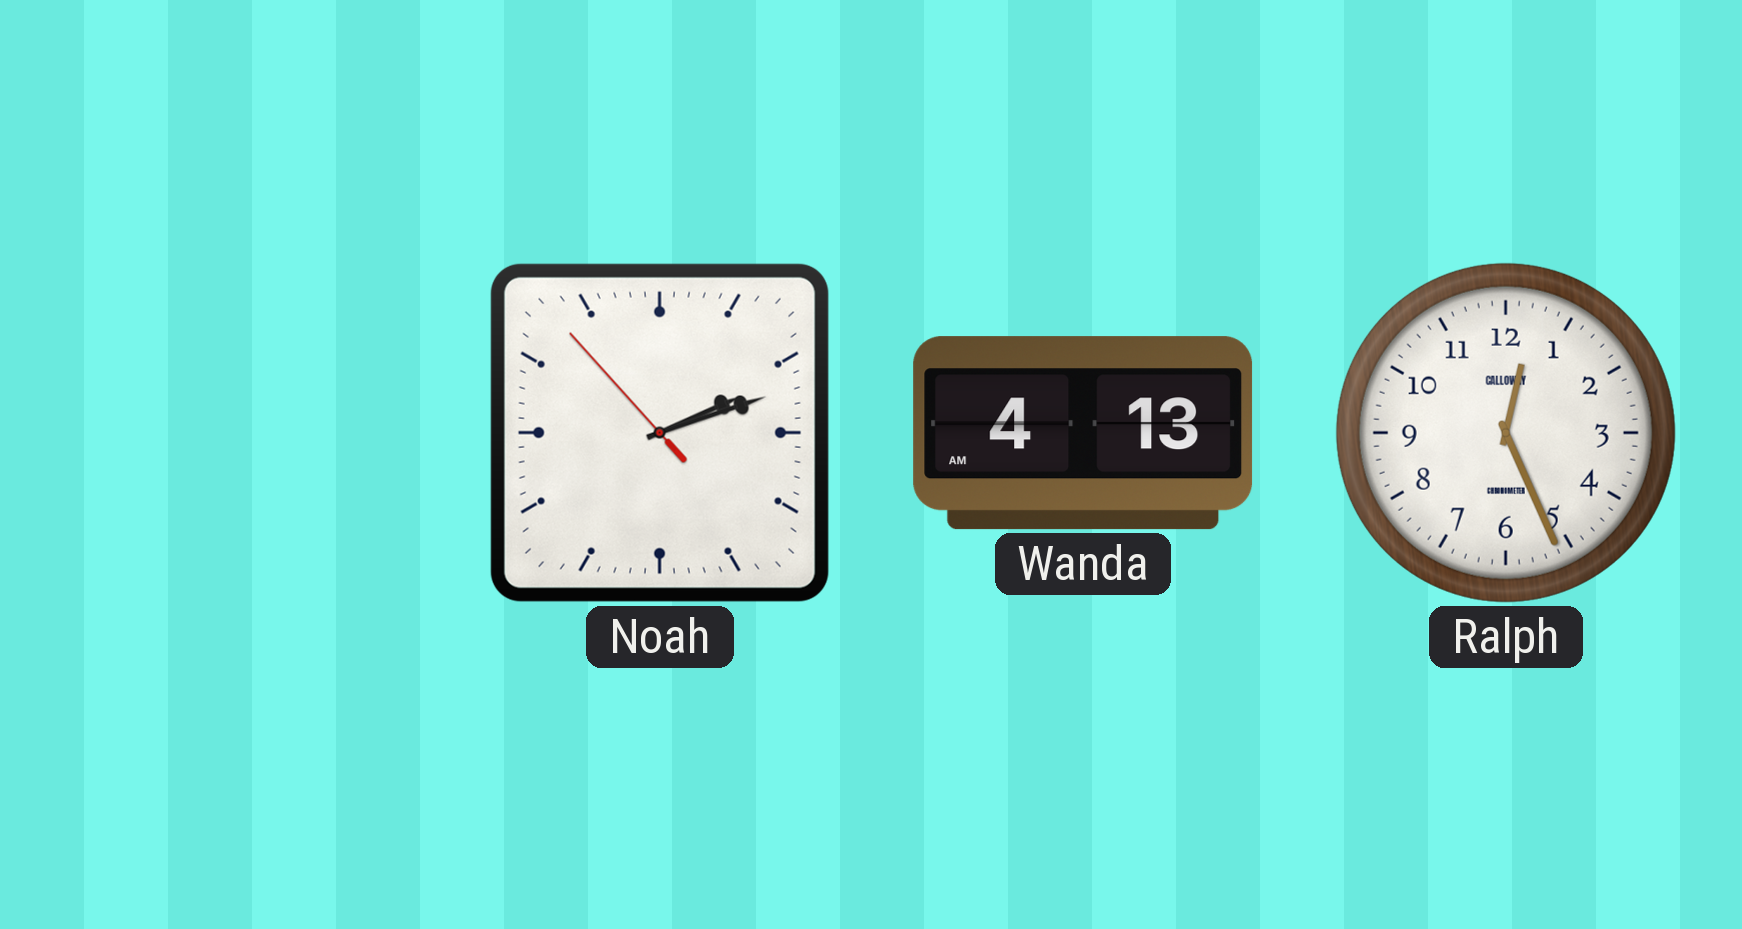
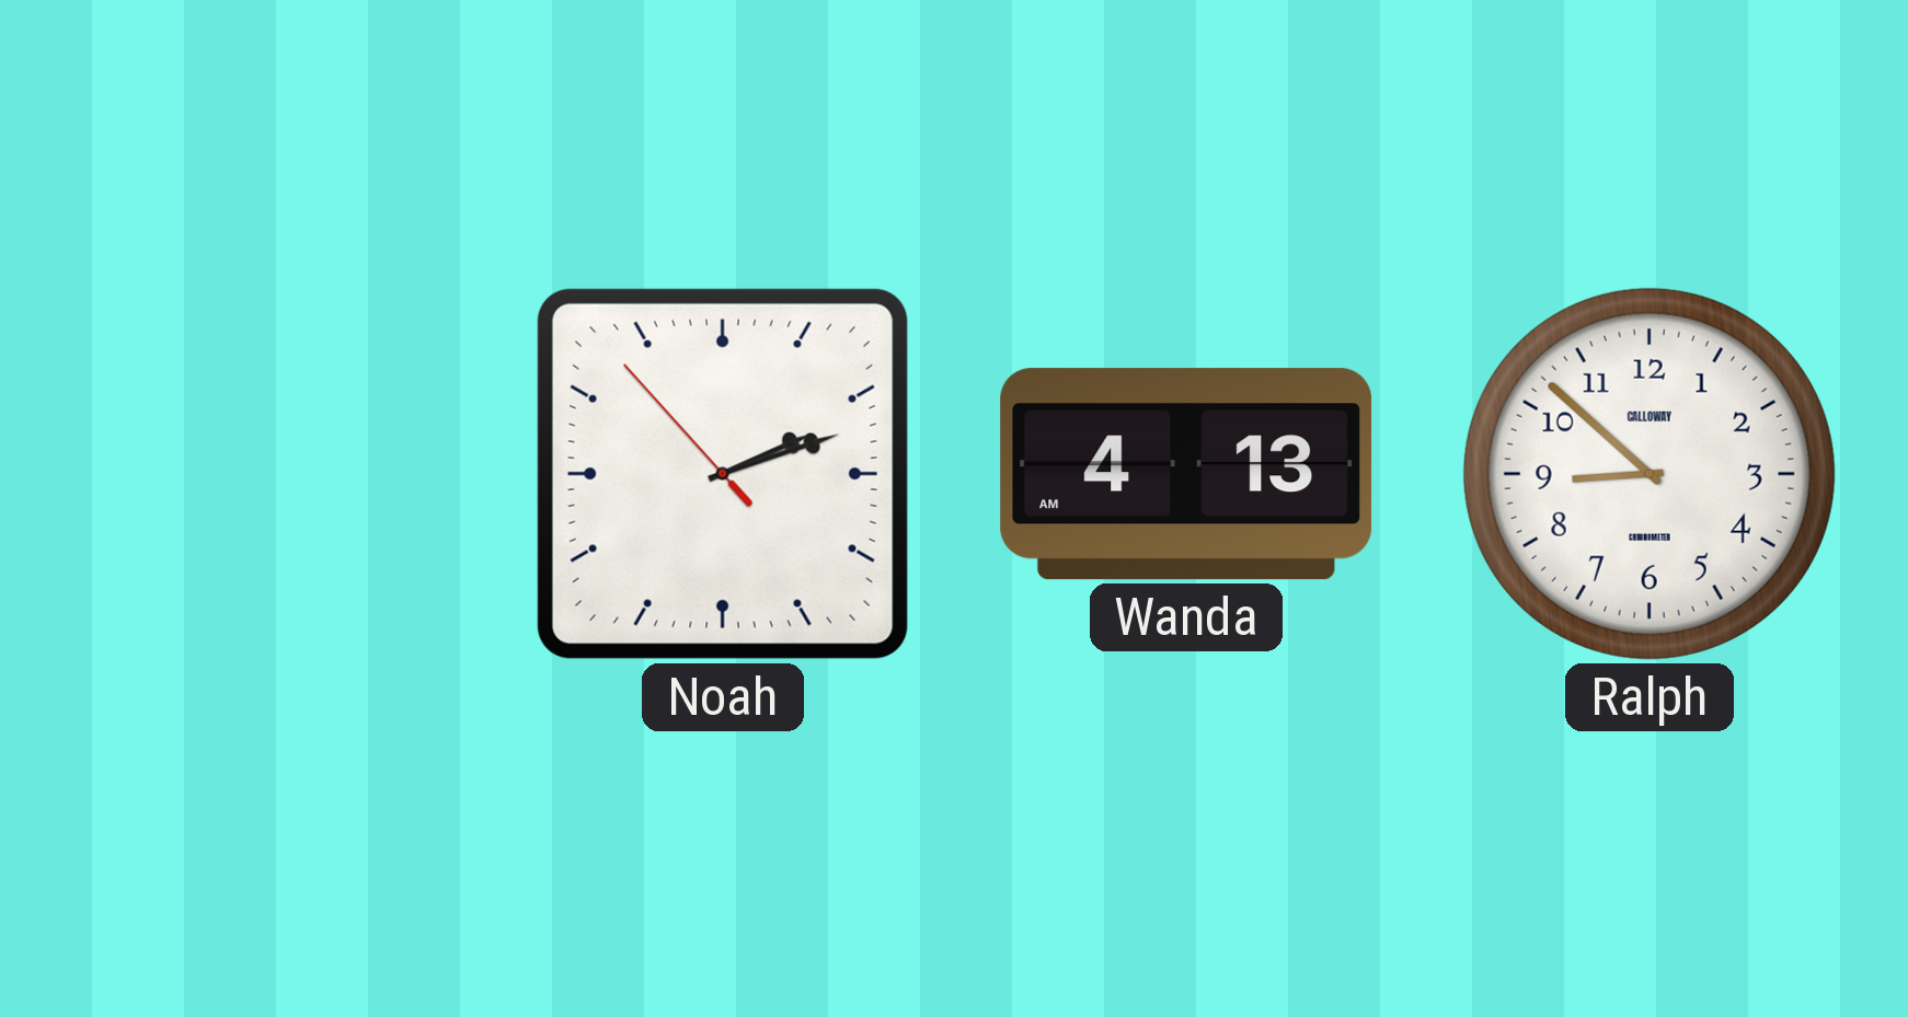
Ralph: 12:26 -> 8:52
